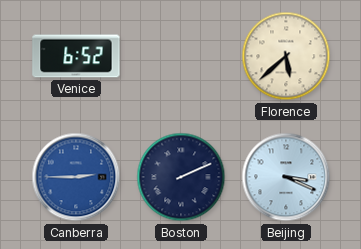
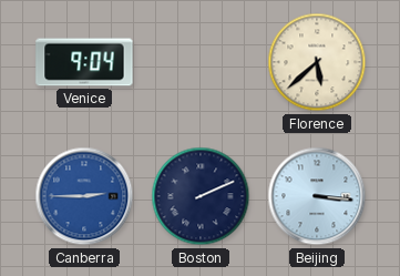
Venice: 6:52 -> 9:04
Beijing: 3:19 -> 3:16
